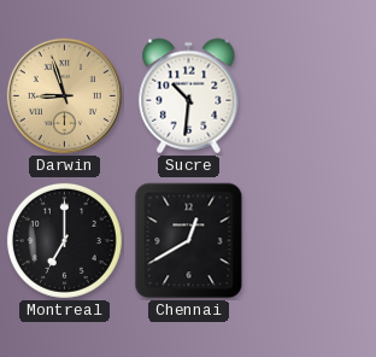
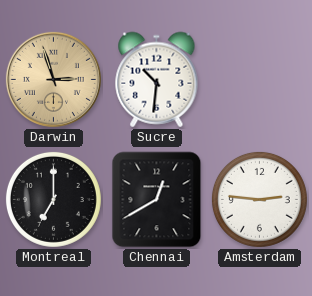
Darwin: 8:57 -> 2:57
Amsterdam: none -> 2:46
